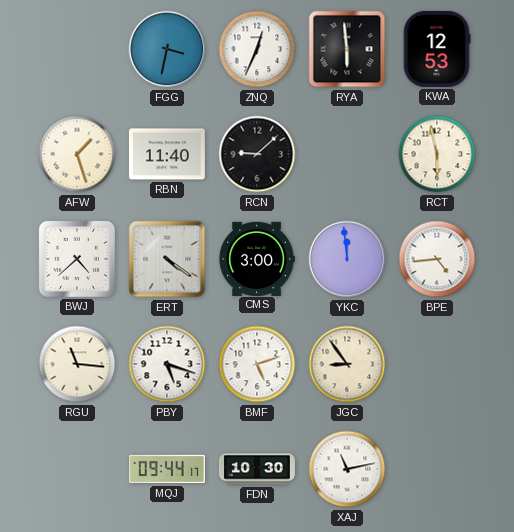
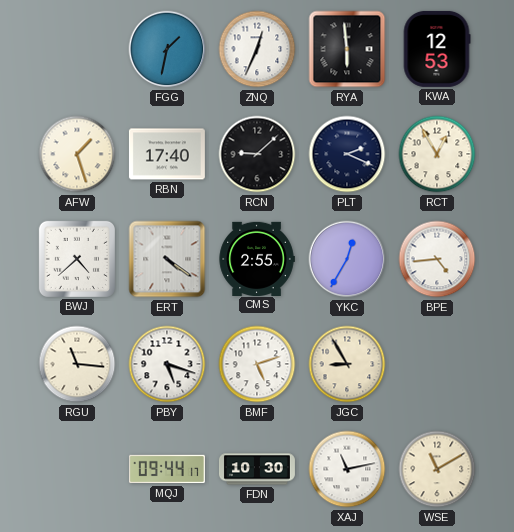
FGG: 3:32 -> 1:32
RBN: 11:40 -> 17:40
PLT: none -> 2:19
RCT: 5:58 -> 12:55
CMS: 3:00 -> 2:55
YKC: 11:59 -> 12:35
JGC: 8:54 -> 8:55
WSE: none -> 11:10
